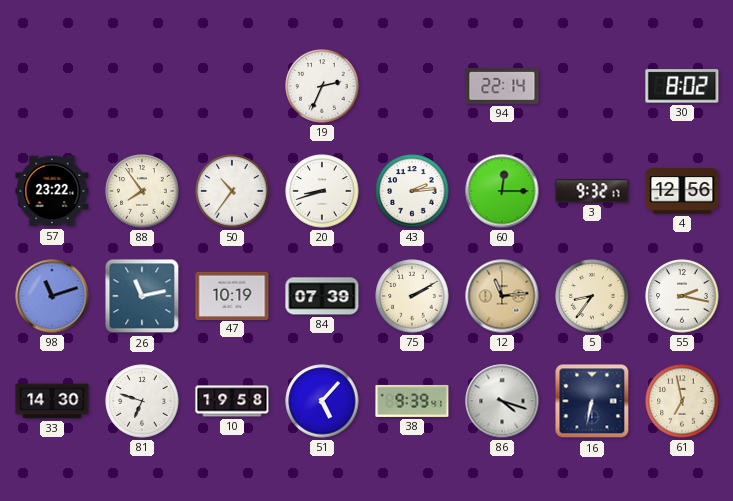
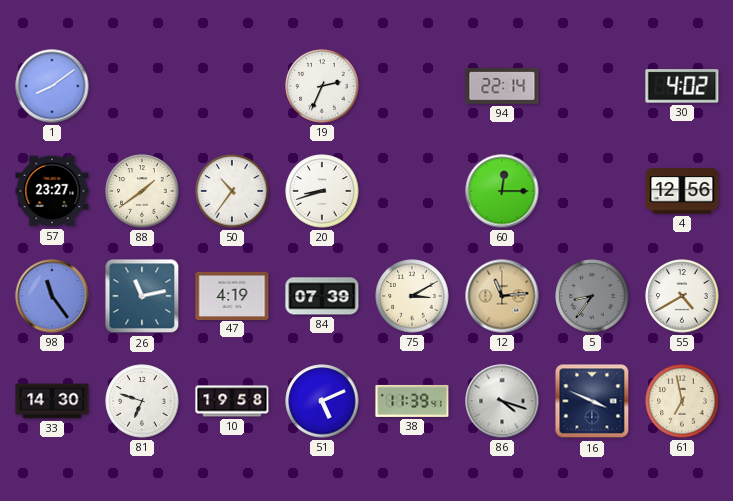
1: none -> 8:09
30: 8:02 -> 4:02
57: 23:22 -> 23:27
88: 7:54 -> 1:39
43: 2:14 -> none
3: 9:32 -> none
98: 11:12 -> 11:24
47: 10:19 -> 4:19
75: 2:10 -> 3:10
5 dial: cream -> grey
55: 2:17 -> 4:40
51: 5:07 -> 5:11
38: 9:39 -> 11:39
16: 6:32 -> 3:49
